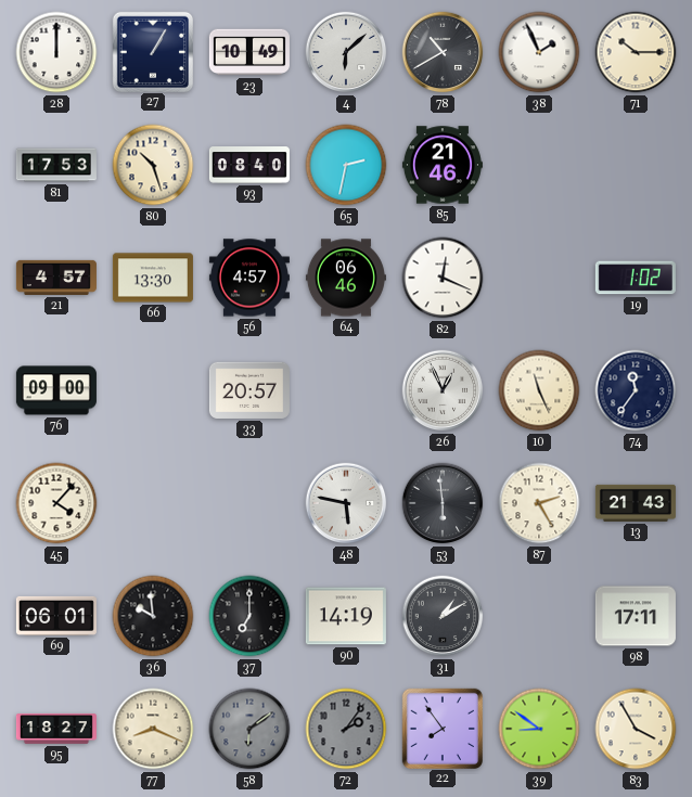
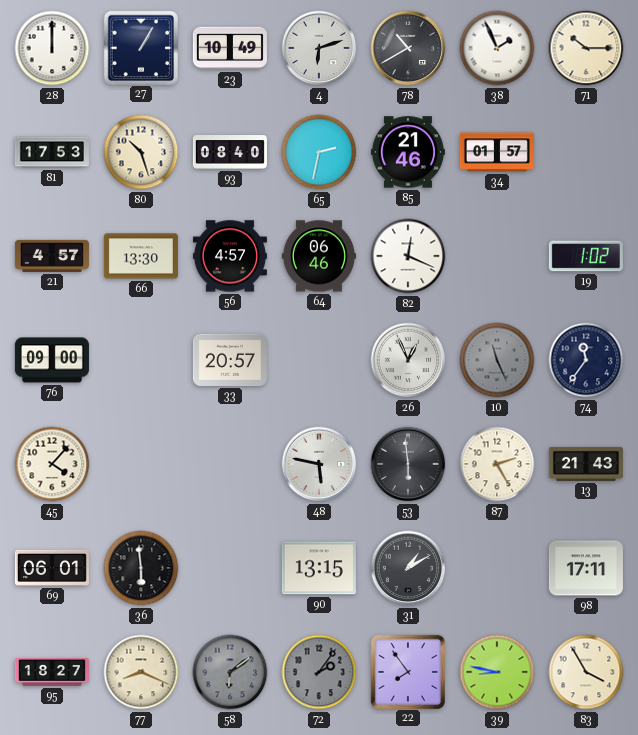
4: 6:08 -> 6:12
34: none -> 01:57
10 dial: cream -> grey
36: 9:59 -> 5:59
37: 7:00 -> none
90: 14:19 -> 13:15
39: 8:51 -> 8:47
